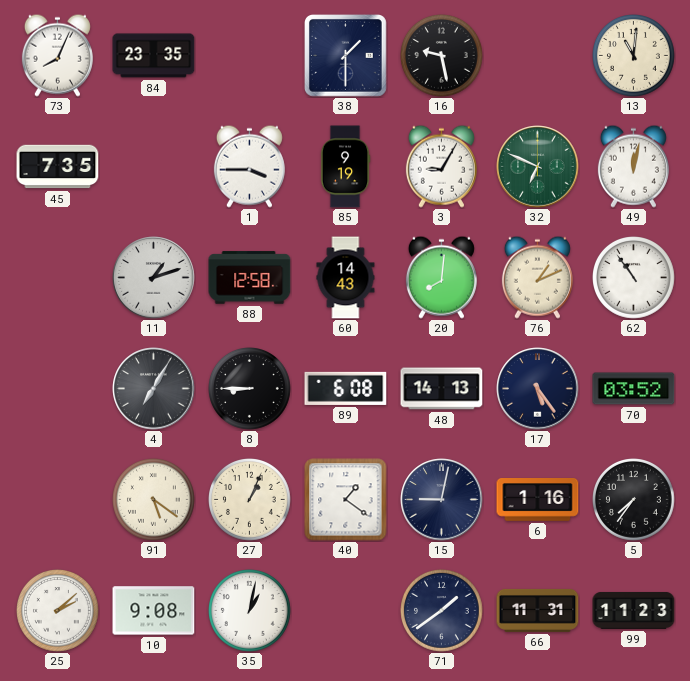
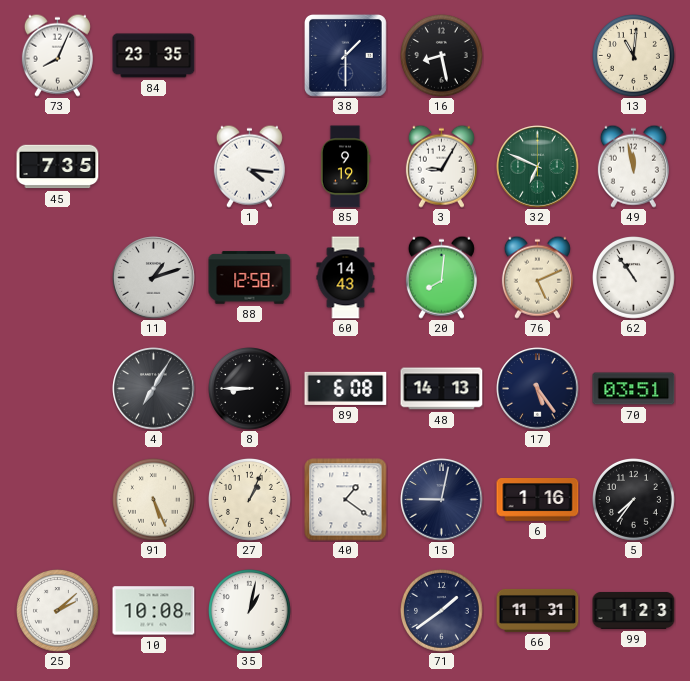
16: 9:28 -> 8:28
1: 3:45 -> 4:16
49: 12:02 -> 11:58
76: 1:11 -> 5:11
70: 03:52 -> 03:51
91: 5:21 -> 5:26
10: 9:08 -> 10:08
99: 11:23 -> 1:23
